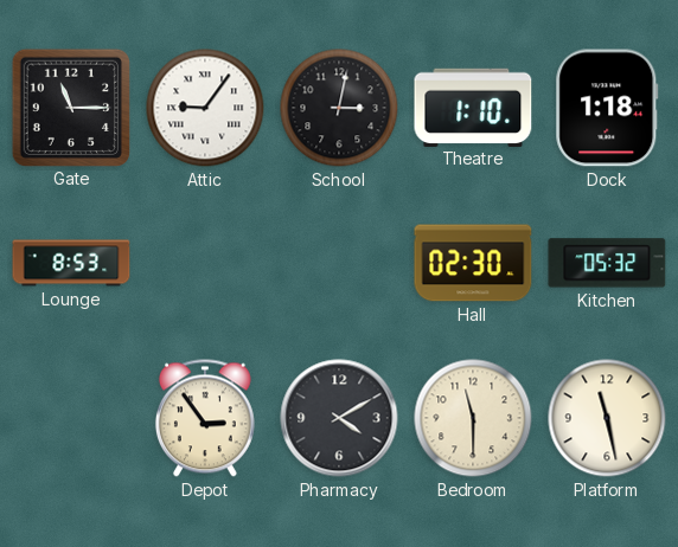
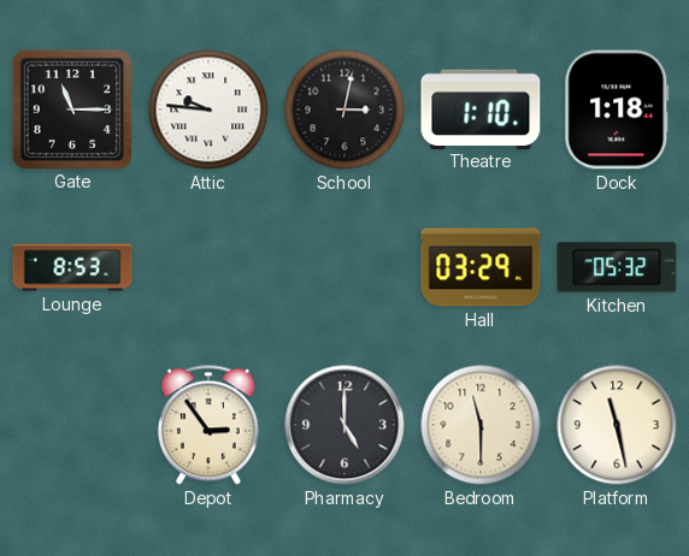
Attic: 9:06 -> 9:46
Hall: 02:30 -> 03:29
Pharmacy: 4:10 -> 5:00
